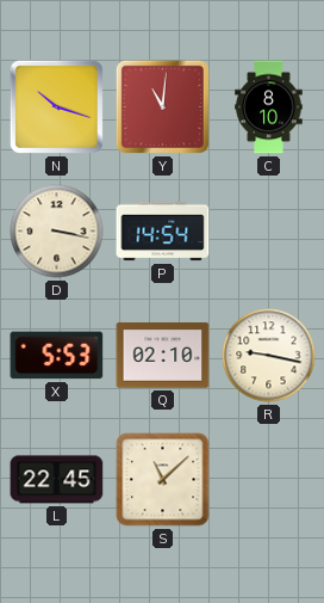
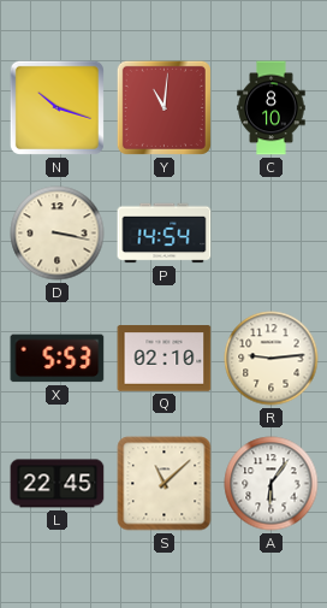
R: 9:17 -> 9:14
A: none -> 6:06
